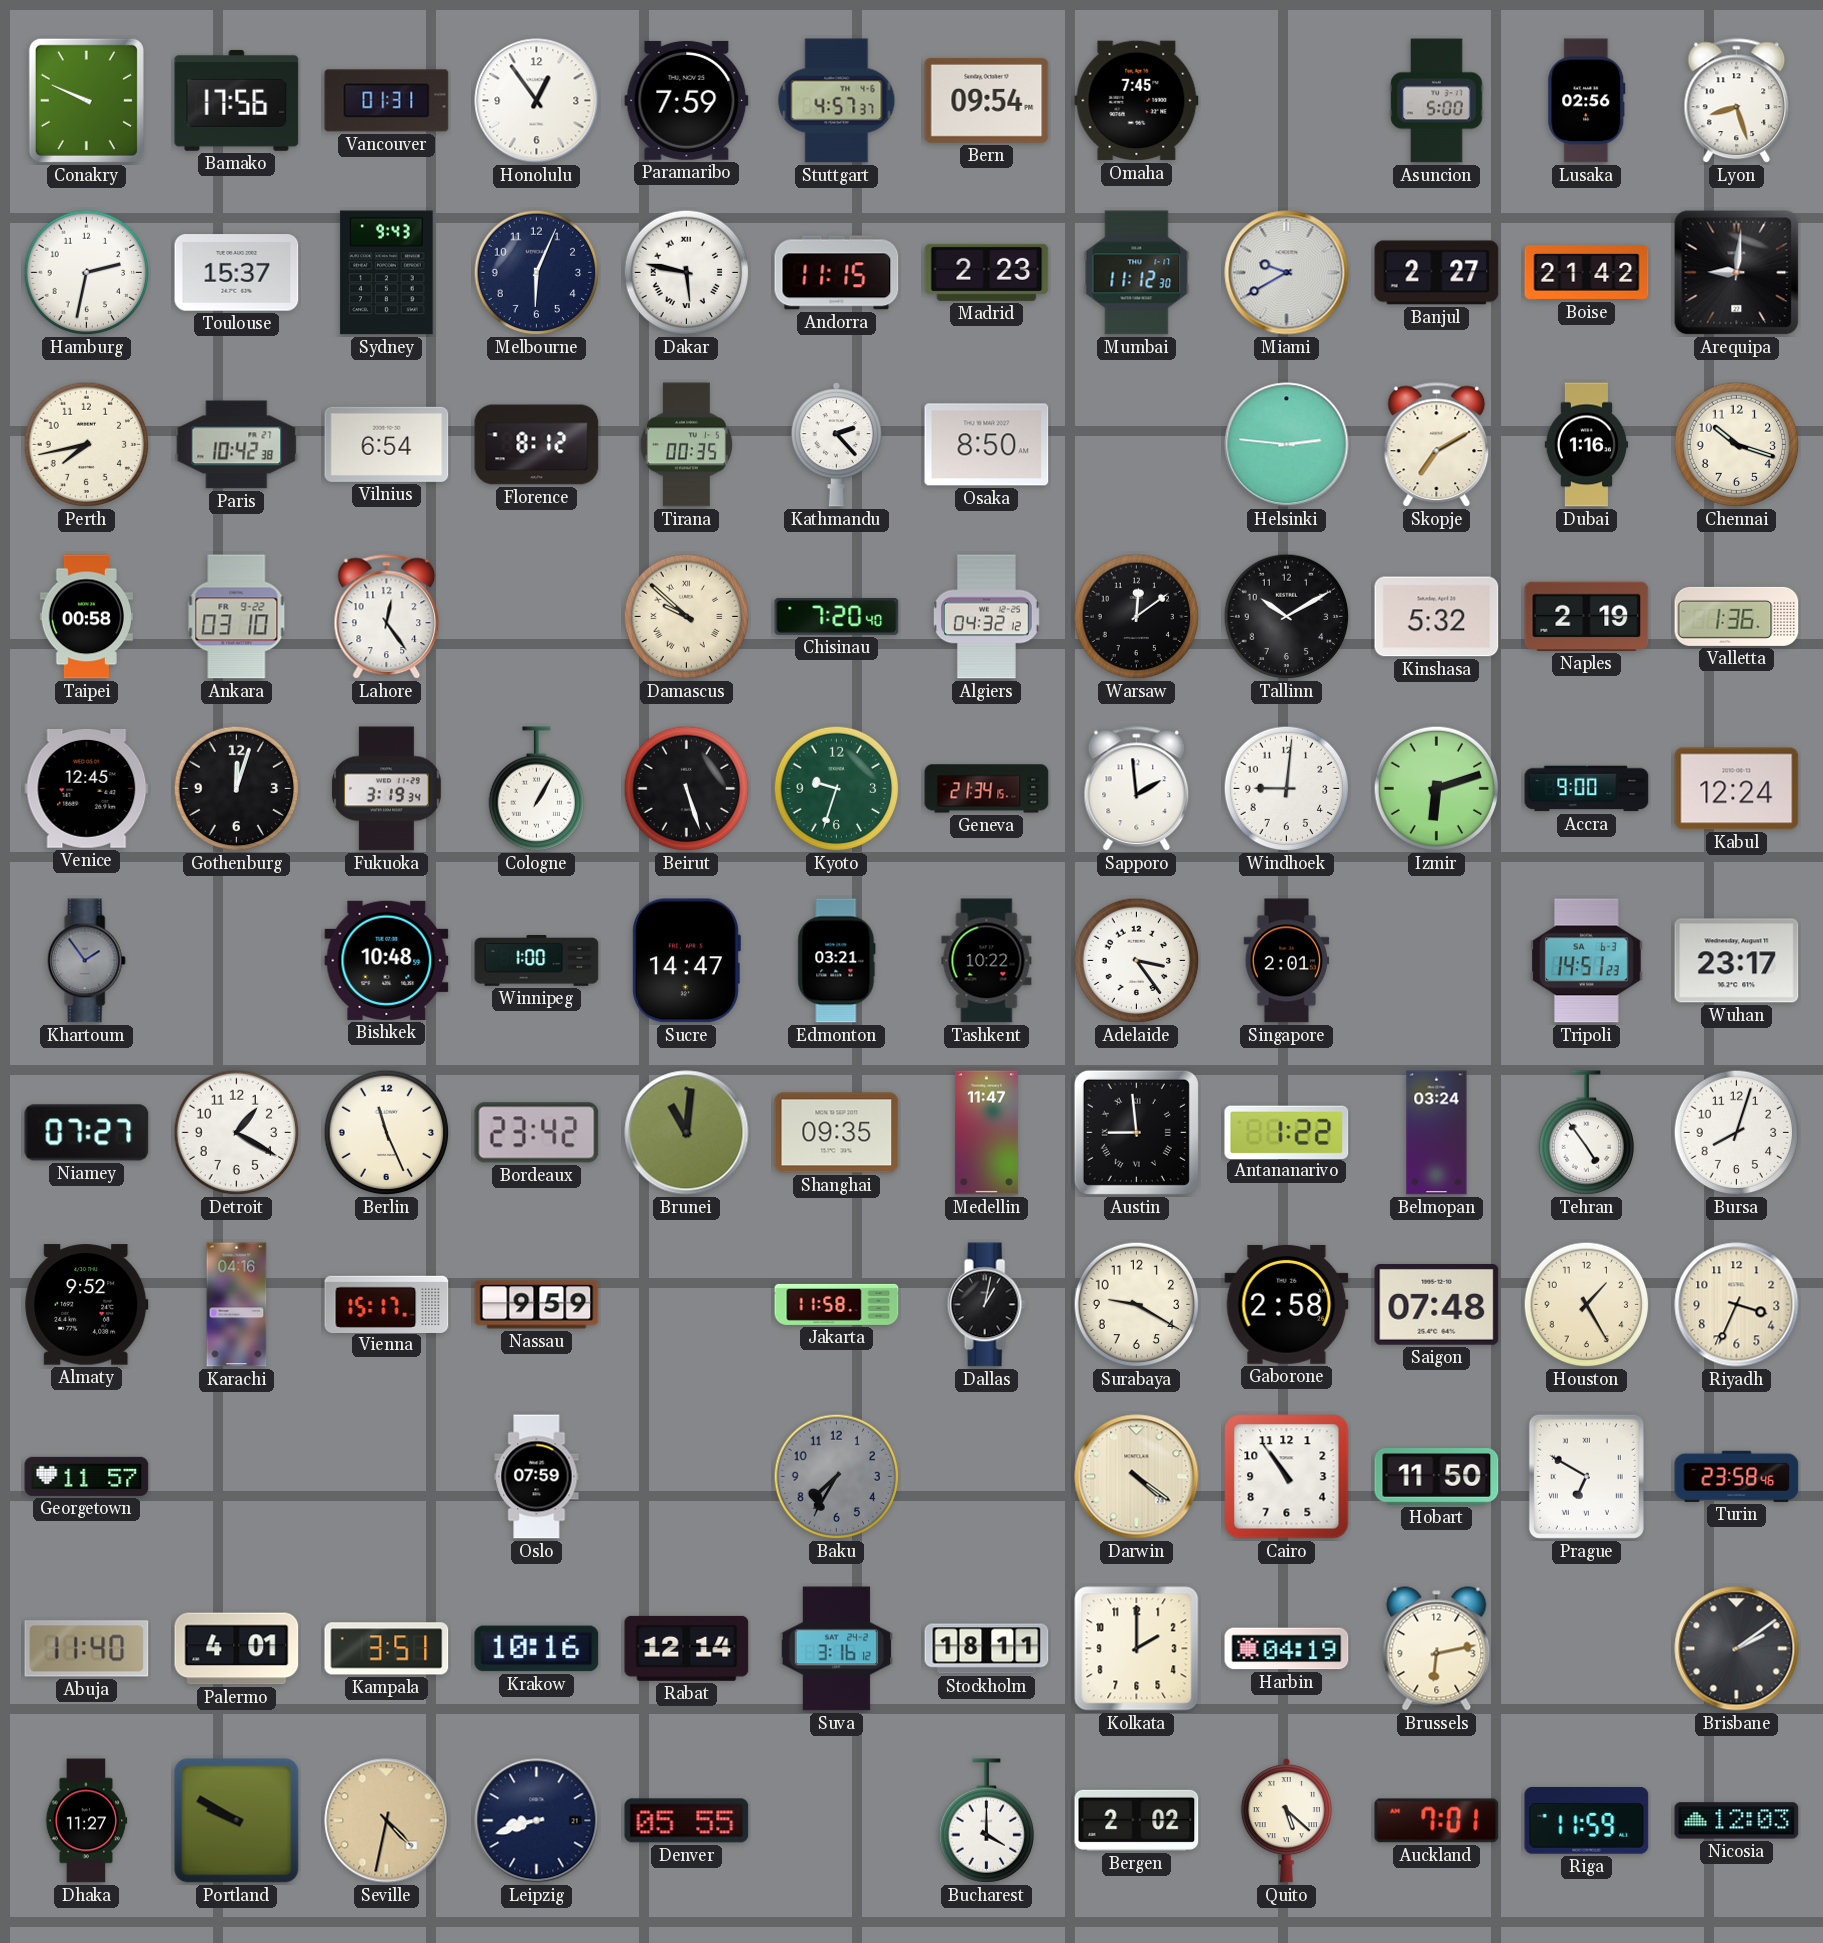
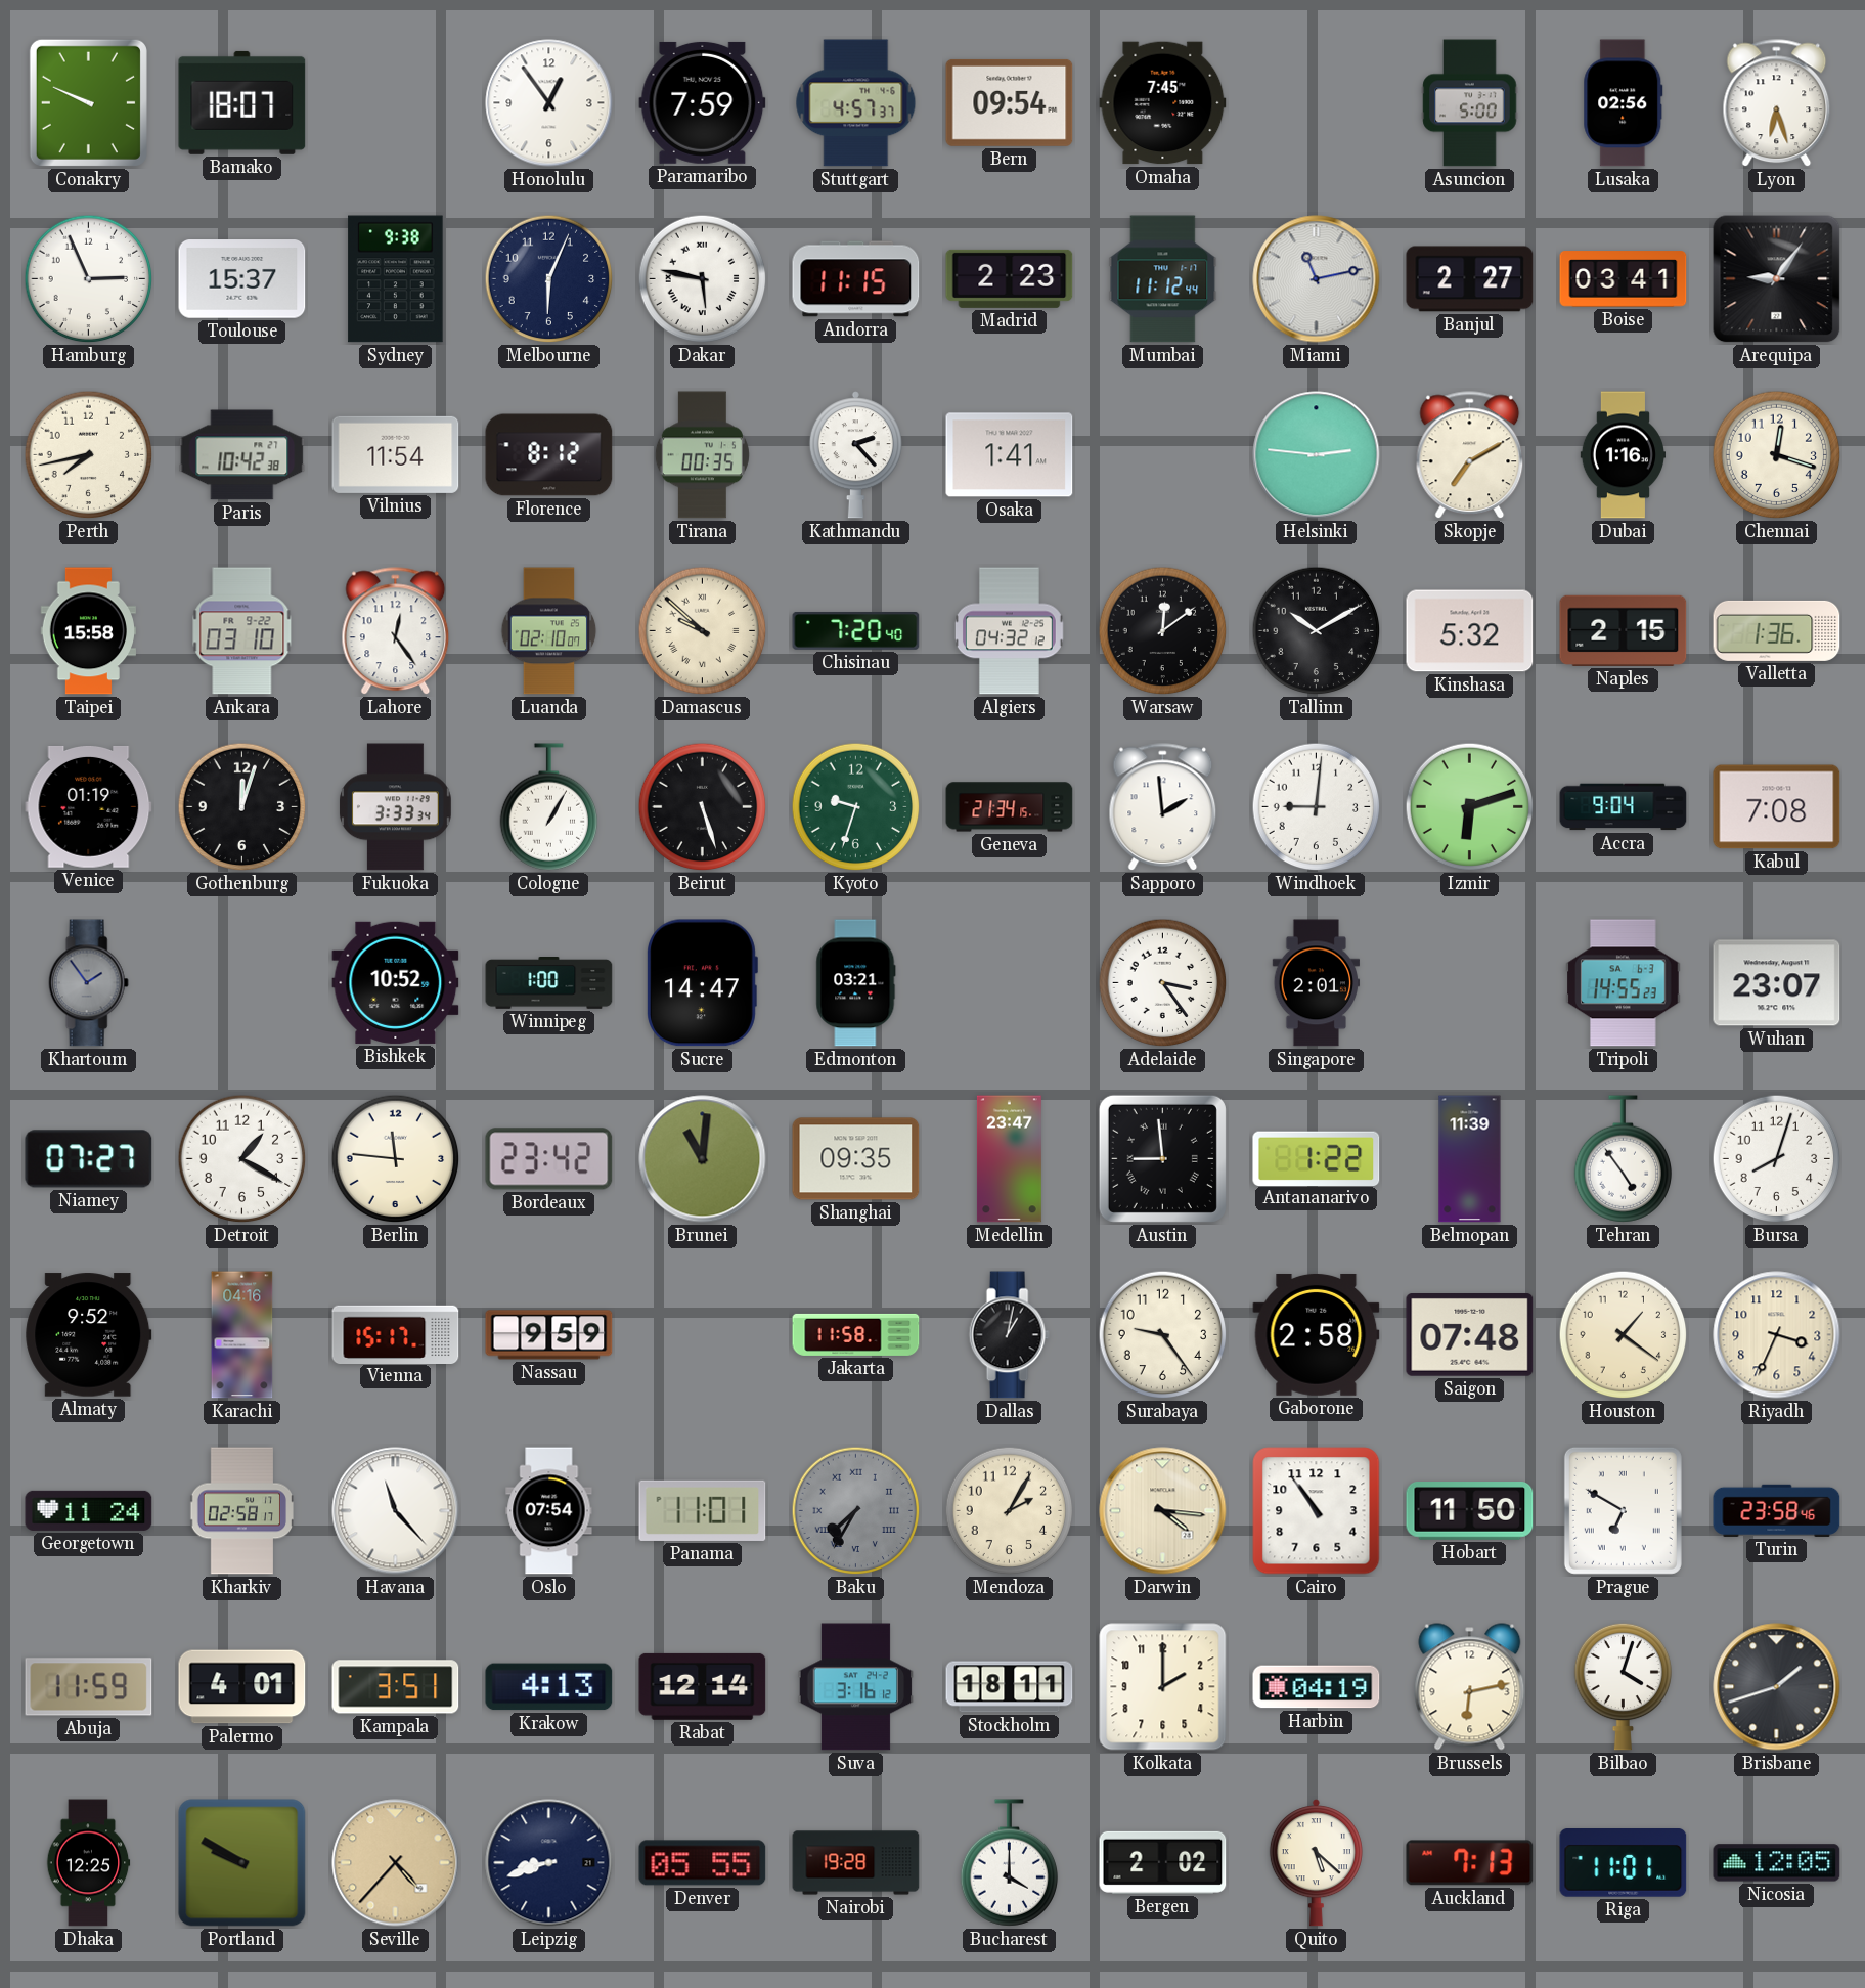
Bamako: 17:56 -> 18:07
Vancouver: 01:31 -> none
Lyon: 8:27 -> 6:27
Hamburg: 2:32 -> 2:56
Sydney: 9:43 -> 9:38
Mumbai: 11:12:30 -> 11:12:44
Miami: 9:40 -> 11:13
Boise: 21:42 -> 03:41
Arequipa: 9:01 -> 9:06
Vilnius: 6:54 -> 11:54
Osaka: 8:50 -> 1:41
Chennai: 10:18 -> 12:18
Taipei: 00:58 -> 15:58
Luanda: none -> 02:10
Naples: 2:19 -> 2:15
Venice: 12:45 -> 01:19
Fukuoka: 3:19 -> 3:33
Accra: 9:00 -> 9:04
Kabul: 12:24 -> 7:08
Bishkek: 10:48 -> 10:52
Tashkent: 10:22 -> none
Tripoli: 14:51 -> 14:55
Wuhan: 23:17 -> 23:07
Berlin: 11:26 -> 11:46
Medellin: 11:47 -> 23:47
Belmopan: 03:24 -> 11:39
Surabaya: 9:20 -> 9:24
Houston: 1:25 -> 1:21
Georgetown: 11:57 -> 11:24
Kharkiv: none -> 02:58
Havana: none -> 11:23
Oslo: 07:59 -> 07:54
Panama: none -> 11:01
Baku numerals: Arabic -> Roman
Mendoza: none -> 2:05
Darwin: 4:21 -> 4:16
Abuja: 11:40 -> 11:59
Krakow: 10:16 -> 4:13
Bilbao: none -> 4:03
Brisbane: 2:09 -> 1:42
Dhaka: 11:27 -> 12:25
Seville: 4:32 -> 4:37
Nairobi: none -> 19:28
Auckland: 7:01 -> 7:13
Riga: 11:59 -> 11:01
Nicosia: 12:03 -> 12:05
